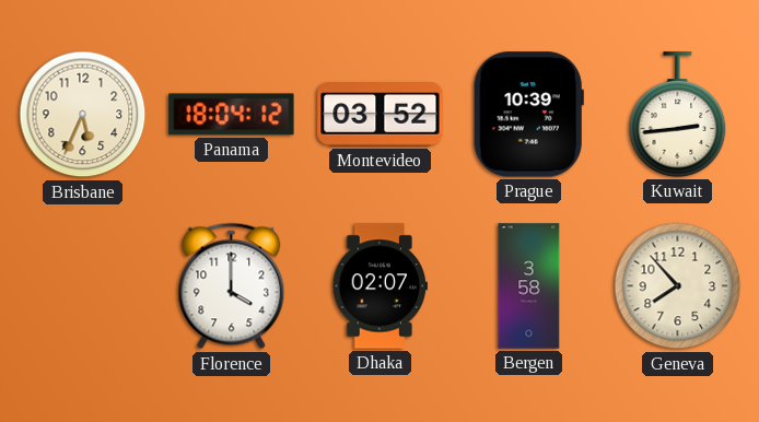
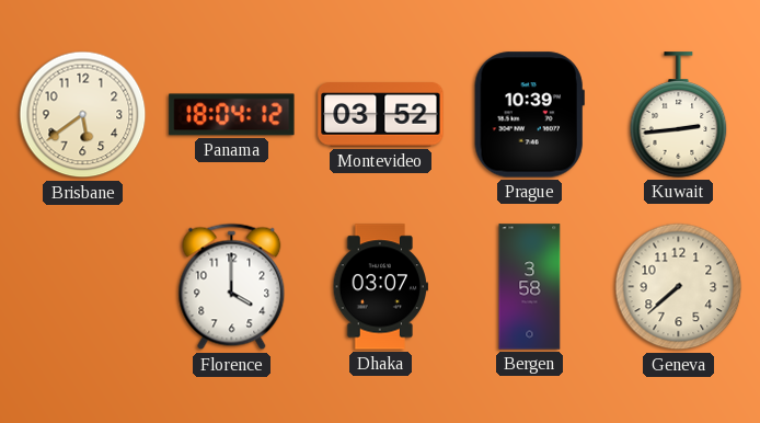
Brisbane: 5:34 -> 5:39
Dhaka: 02:07 -> 03:07
Geneva: 7:53 -> 7:38
